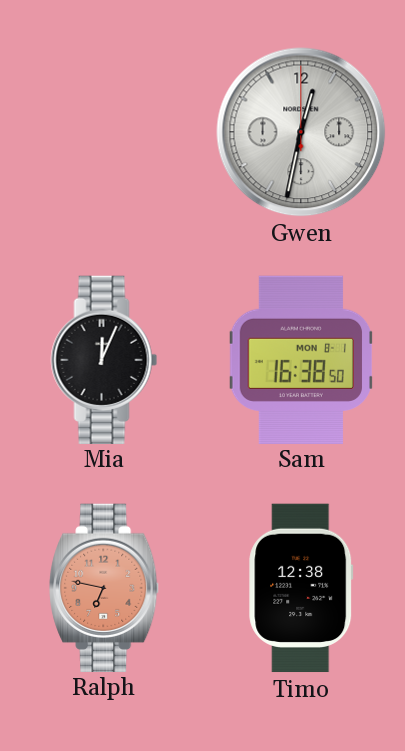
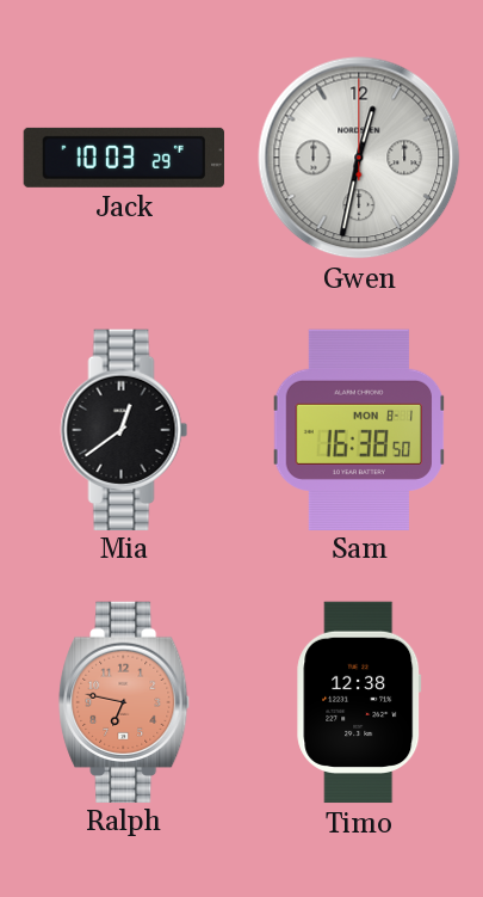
Jack: none -> 10:03
Mia: 12:04 -> 12:39
